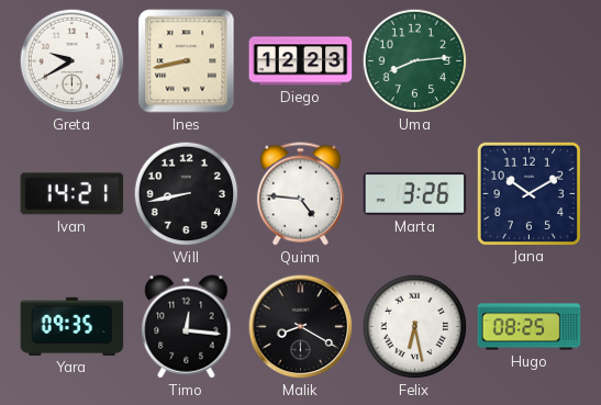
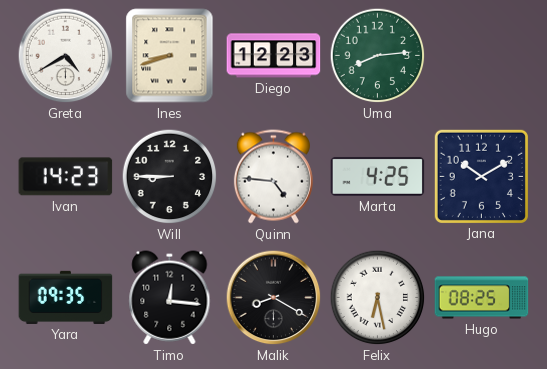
Greta: 9:40 -> 4:40
Ines: 8:43 -> 8:42
Ivan: 14:21 -> 14:23
Will: 8:43 -> 8:45
Marta: 3:26 -> 4:25
